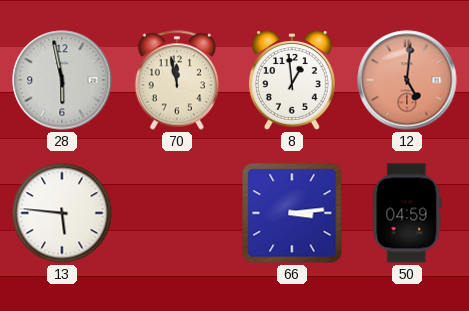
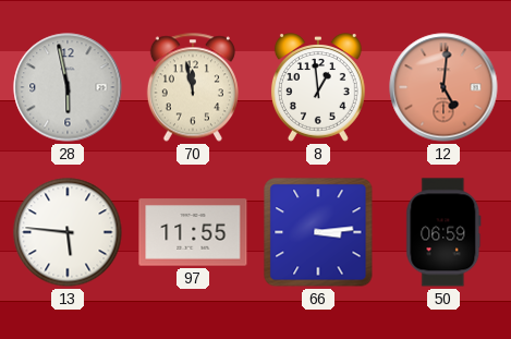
97: none -> 11:55
50: 04:59 -> 06:59
